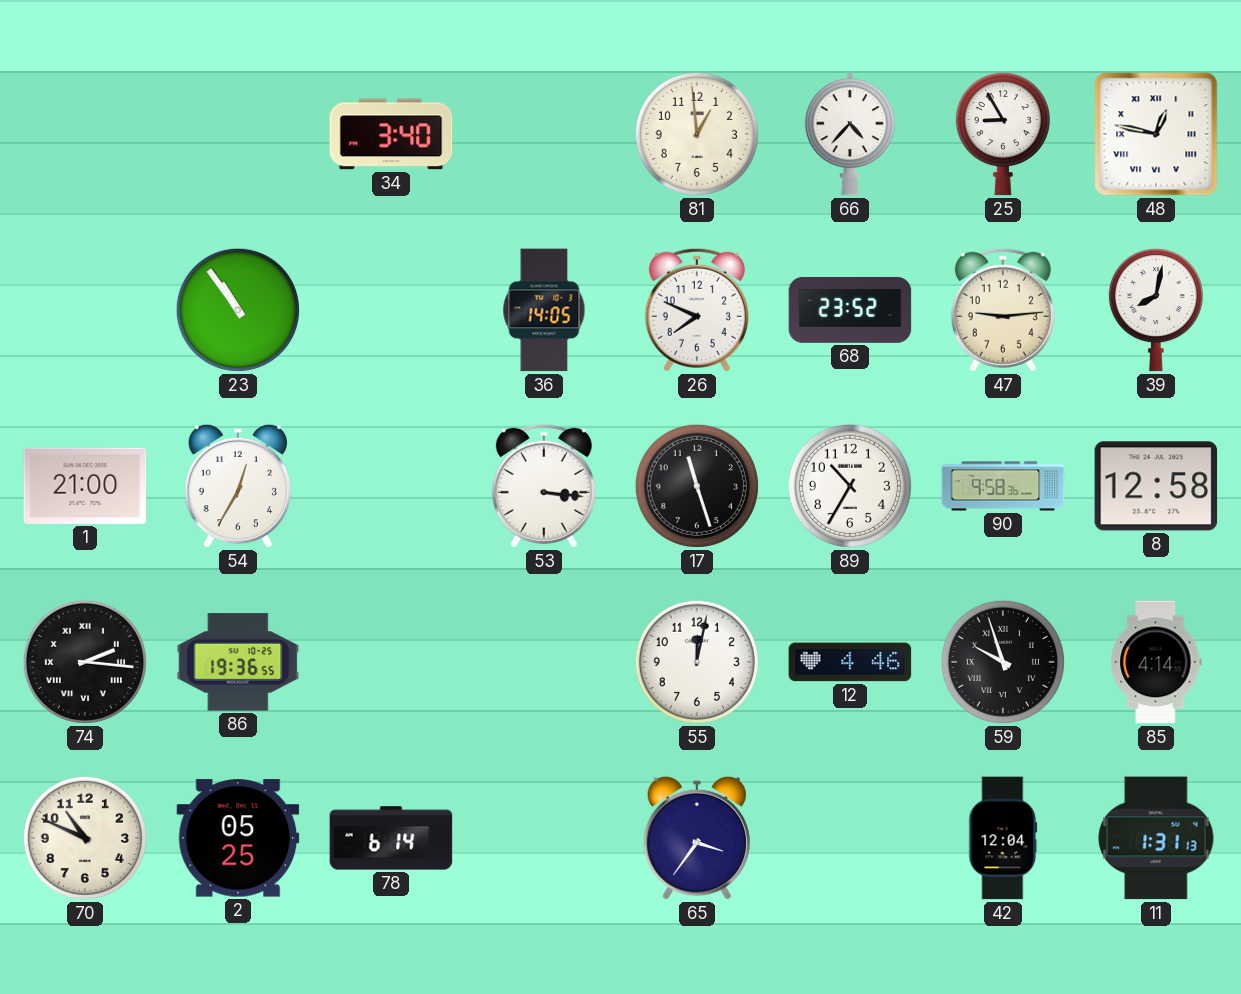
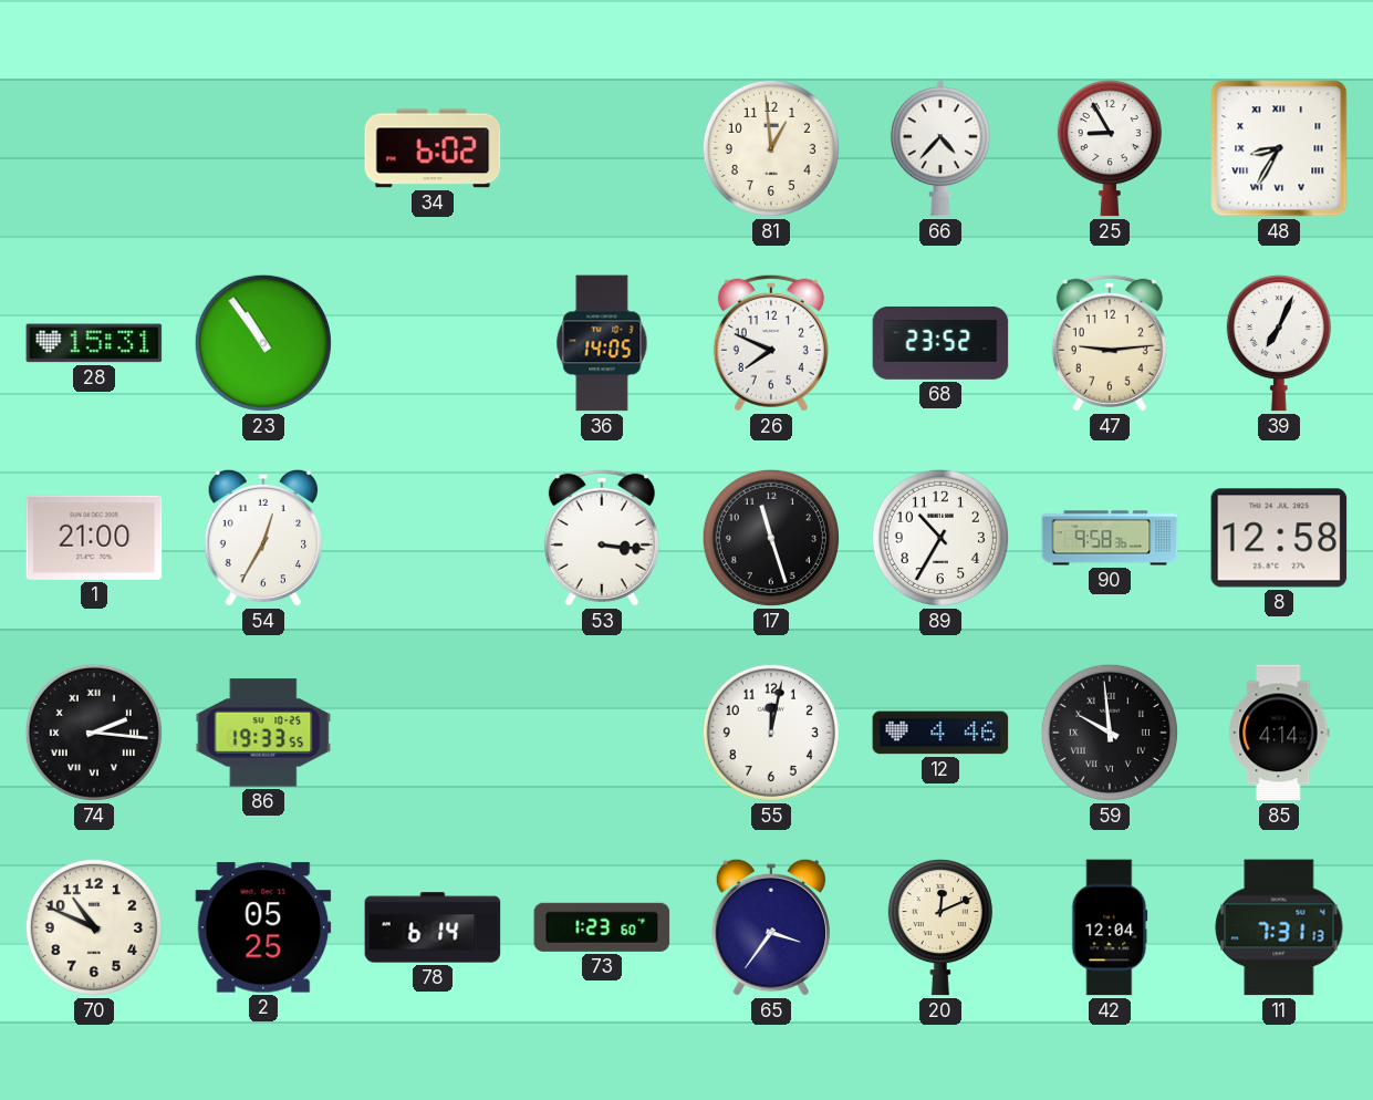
34: 3:40 -> 6:02
48: 12:47 -> 8:35
28: none -> 15:31
39: 8:02 -> 7:04
86: 19:36 -> 19:33
59: 9:57 -> 9:59
73: none -> 1:23
20: none -> 12:11
11: 1:31 -> 7:31
